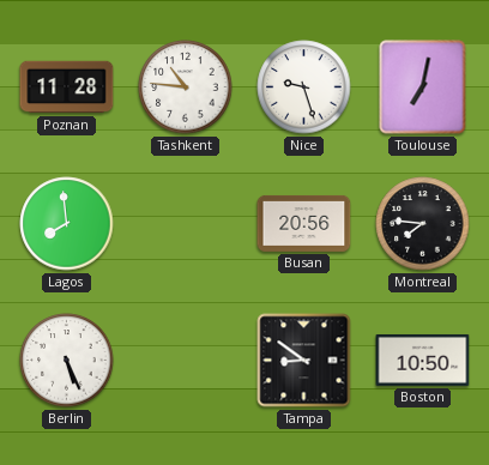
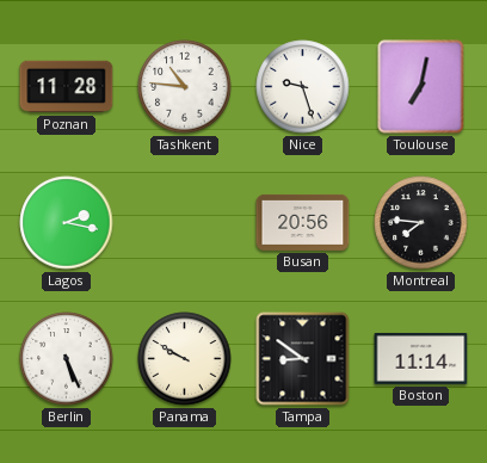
Lagos: 7:59 -> 2:17
Panama: none -> 9:50
Boston: 10:50 -> 11:14
